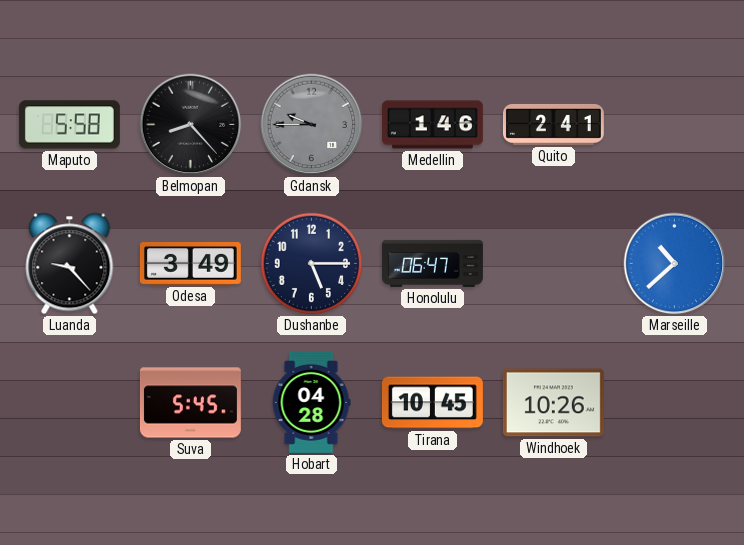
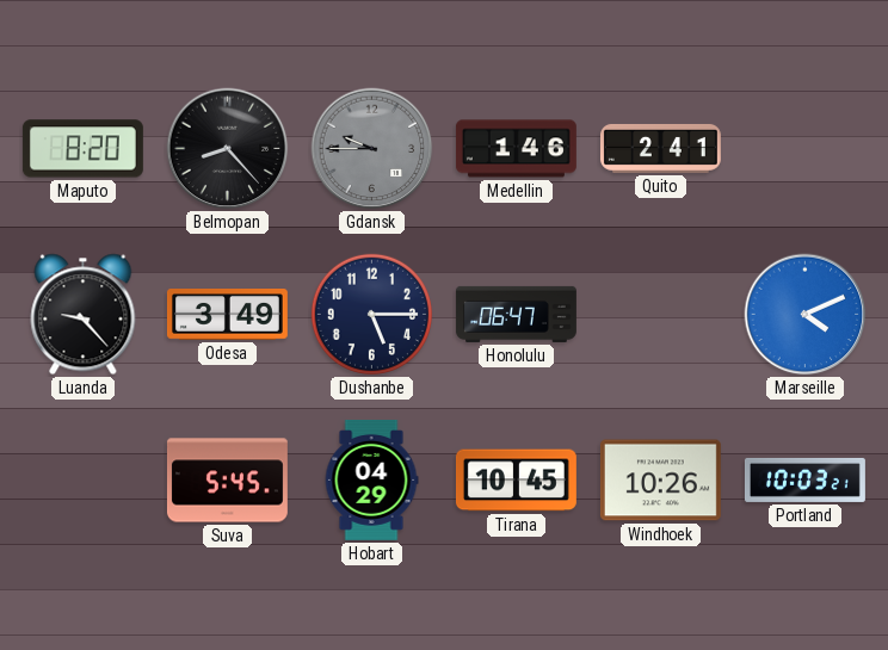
Maputo: 5:58 -> 8:20
Marseille: 10:38 -> 4:11
Hobart: 04:28 -> 04:29
Portland: none -> 10:03
